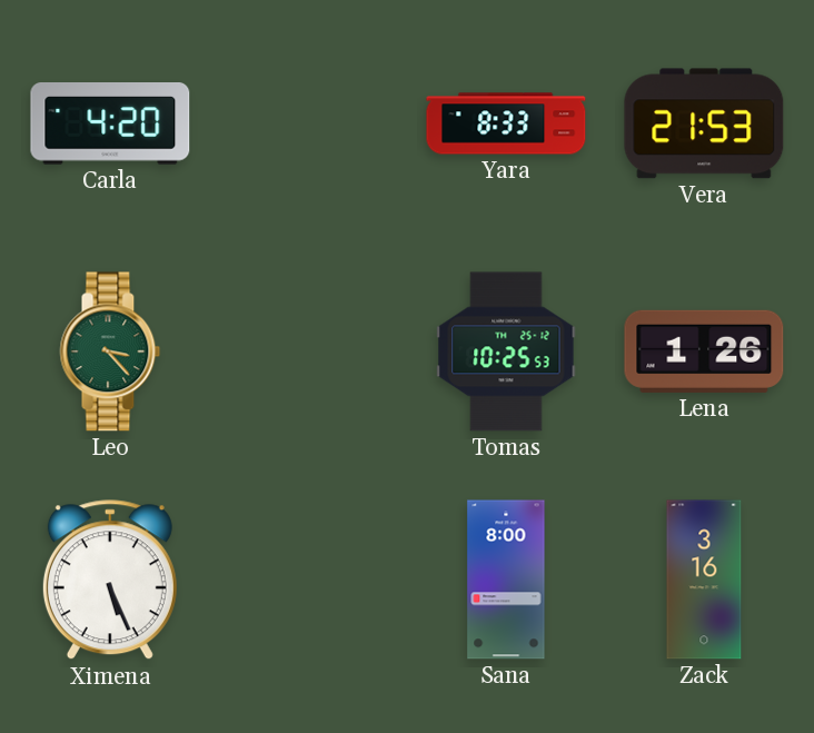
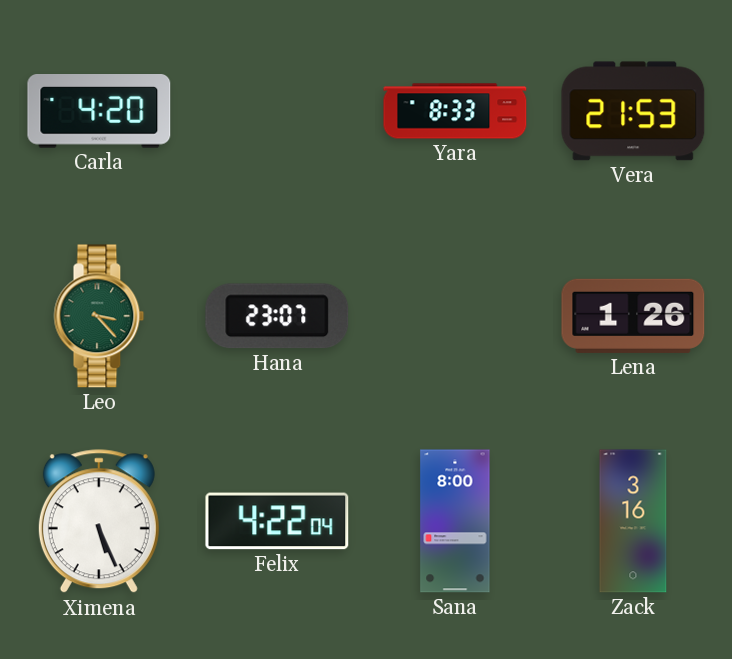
Hana: none -> 23:07
Tomas: 10:25 -> none
Felix: none -> 4:22
